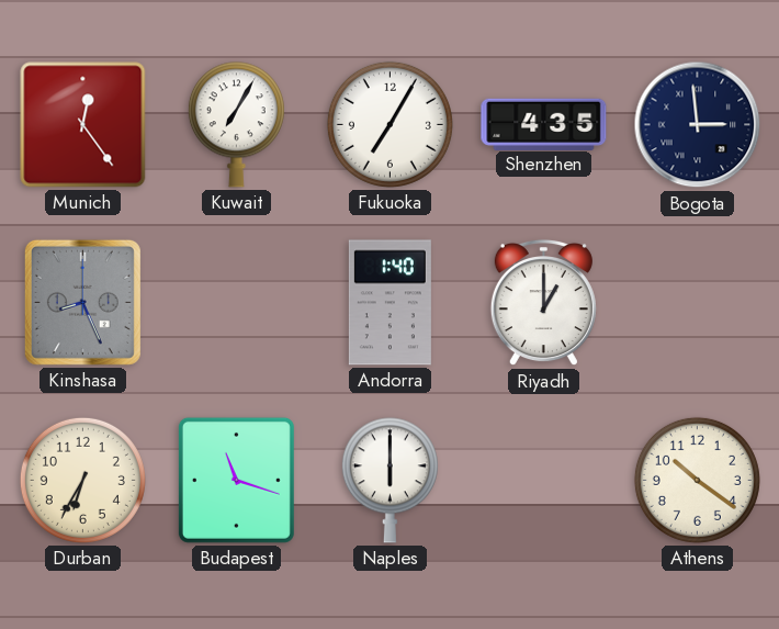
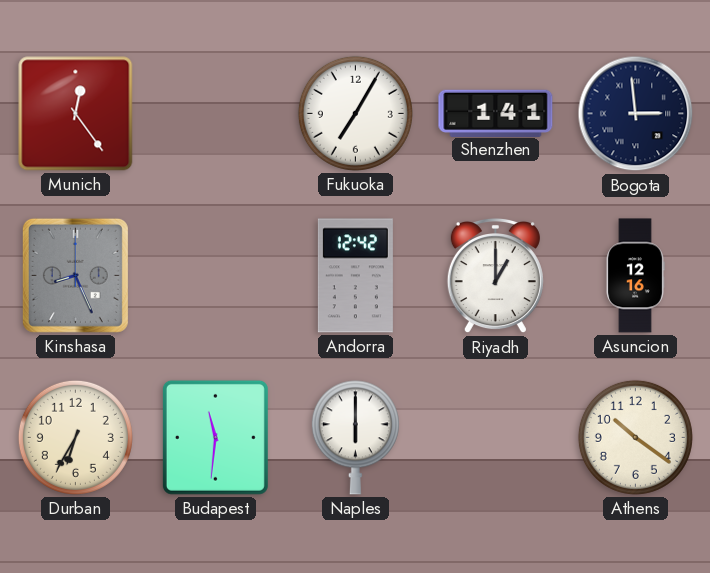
Kuwait: 7:05 -> none
Shenzhen: 4:35 -> 1:41
Andorra: 1:40 -> 12:42
Asuncion: none -> 12:16
Budapest: 11:18 -> 11:31
